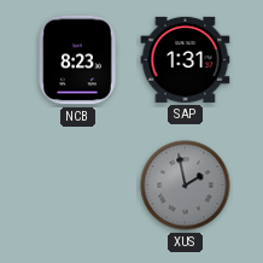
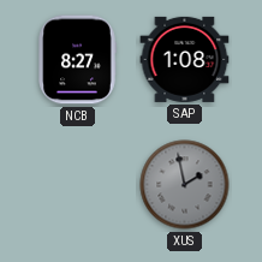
NCB: 8:23 -> 8:27
SAP: 1:31 -> 1:08
